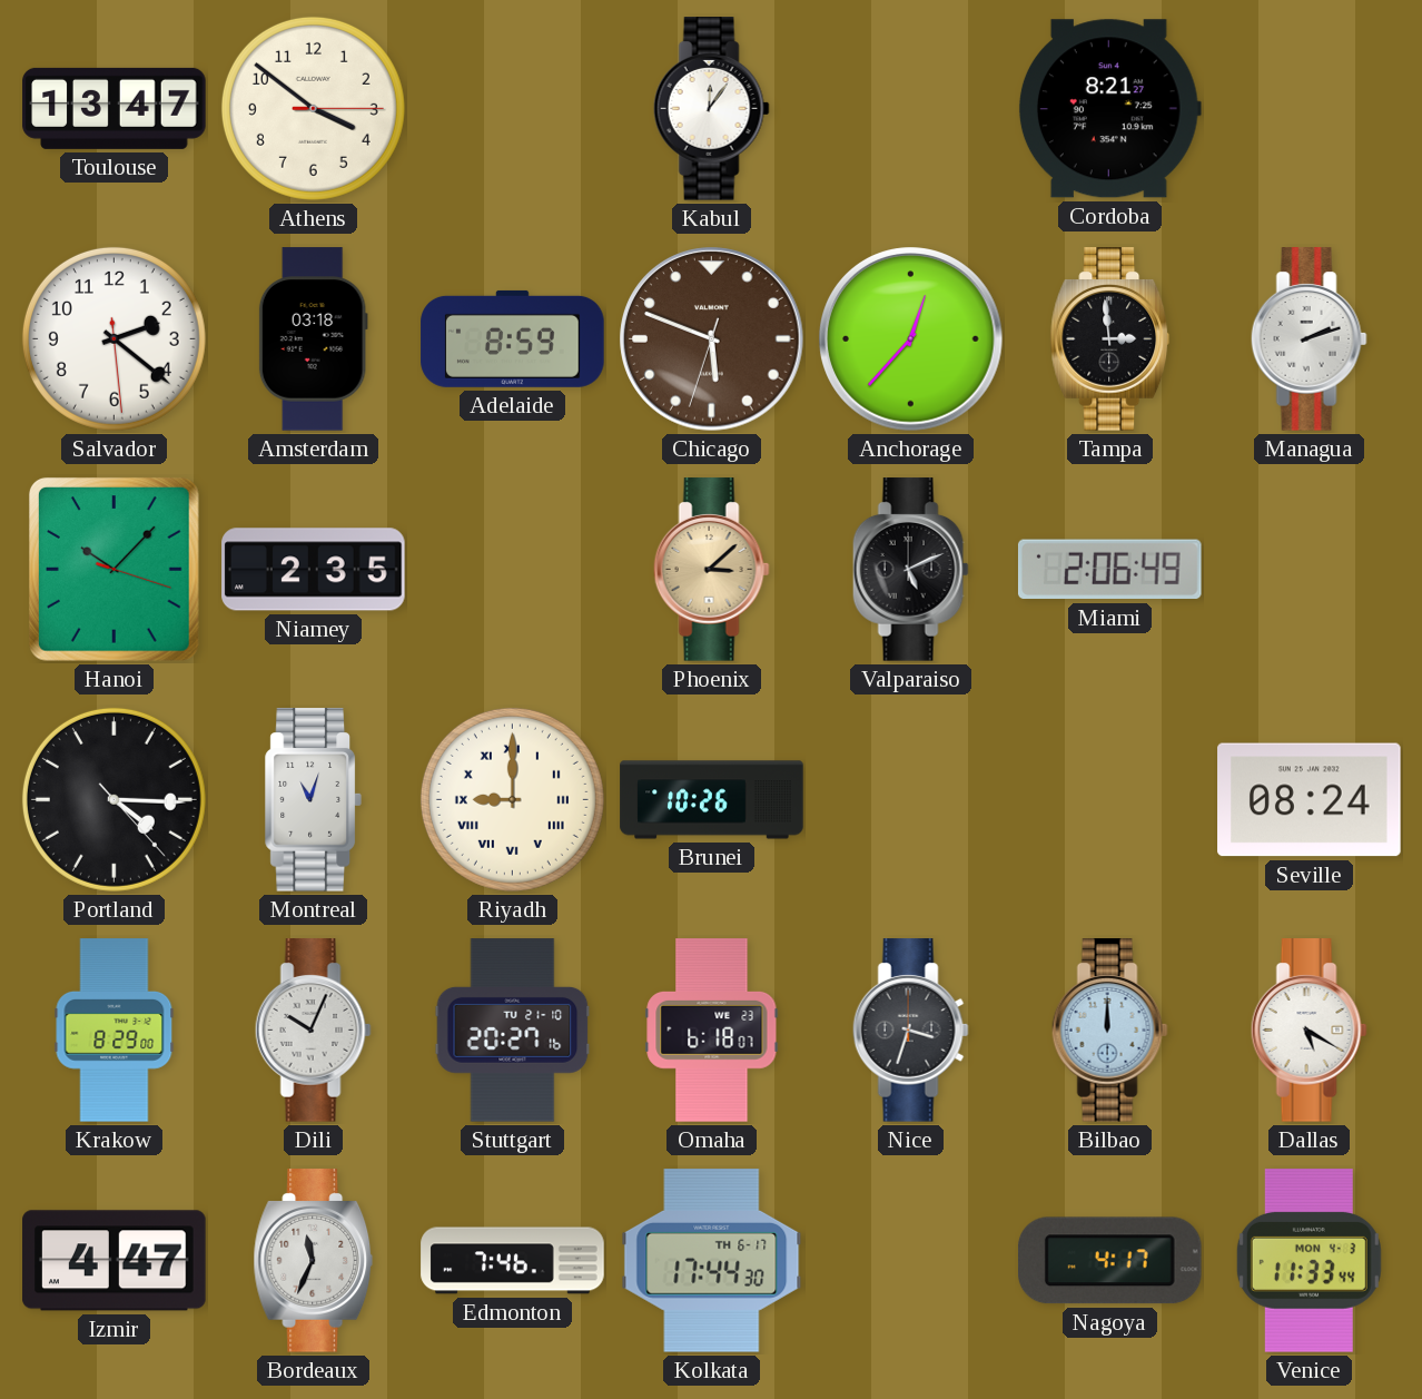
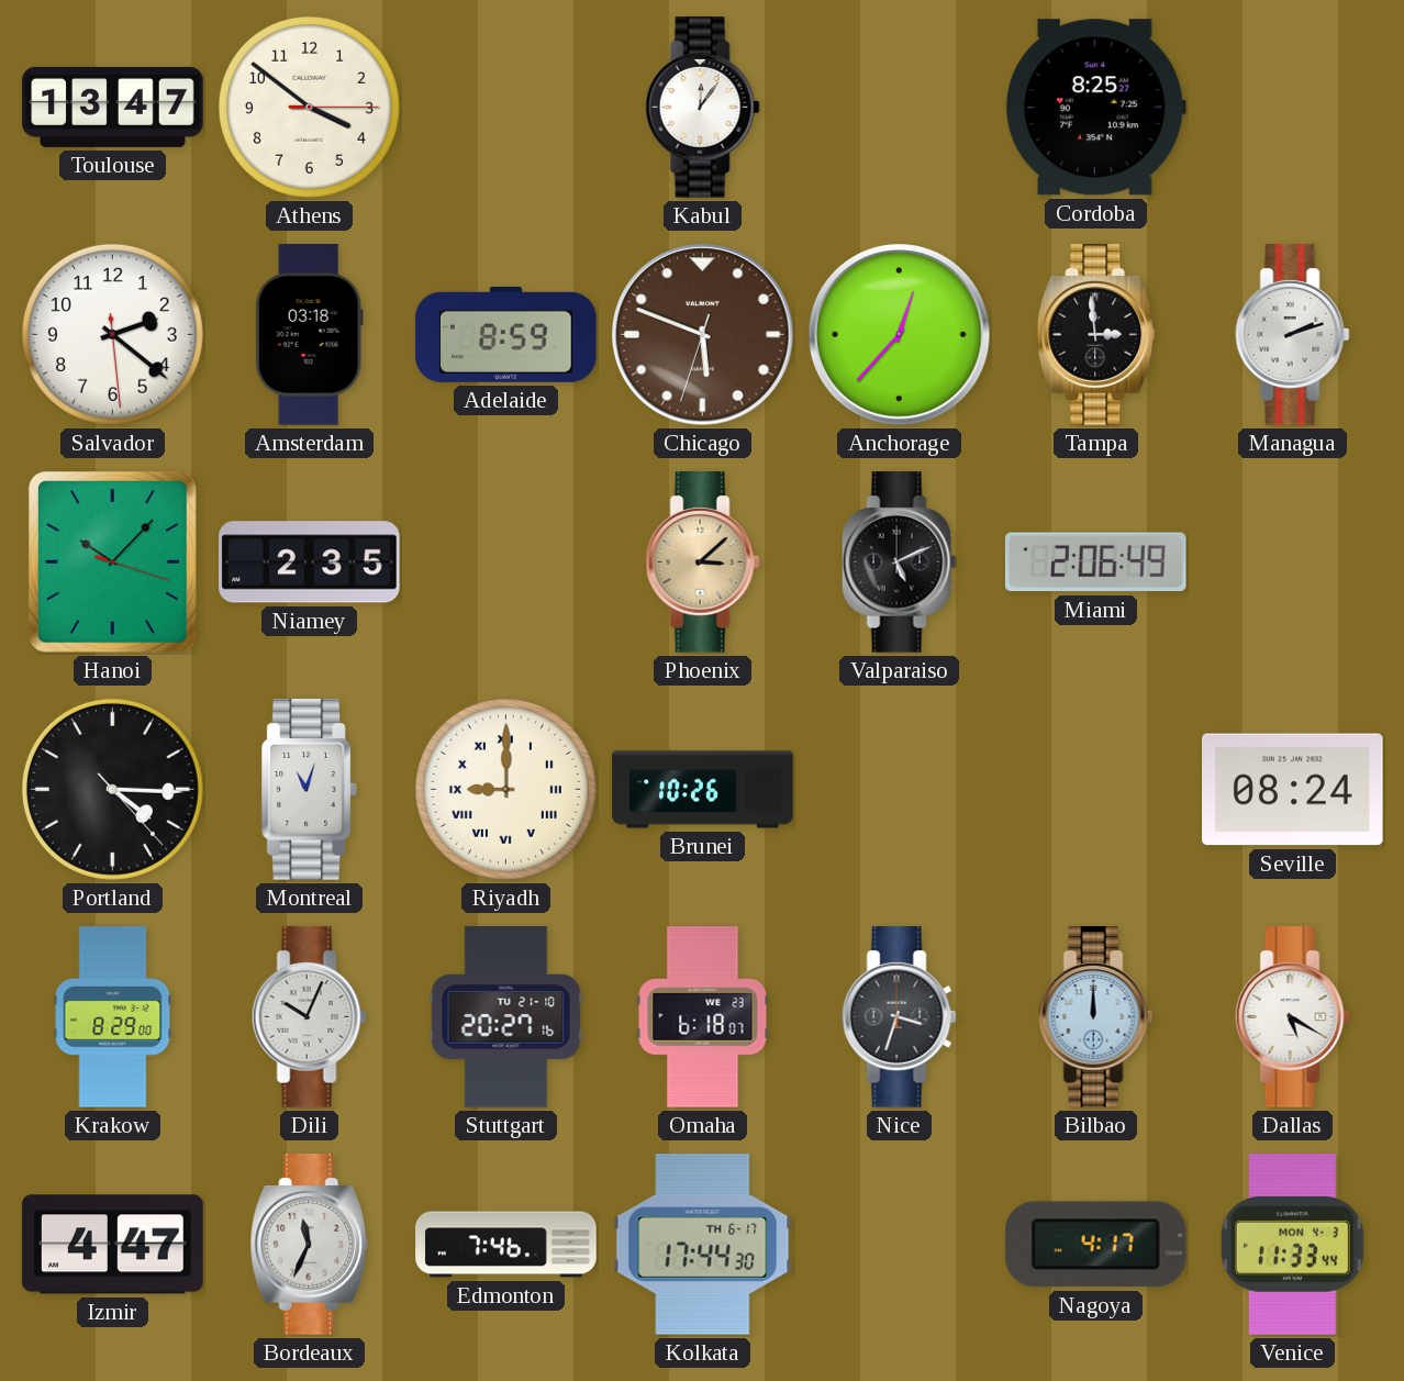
Cordoba: 8:21 -> 8:25
